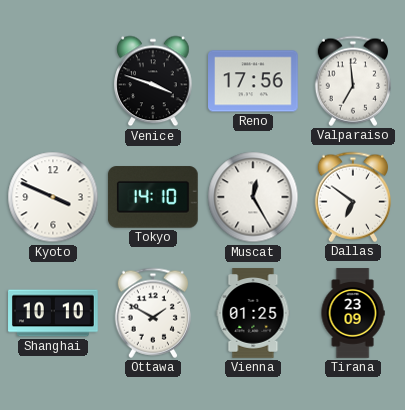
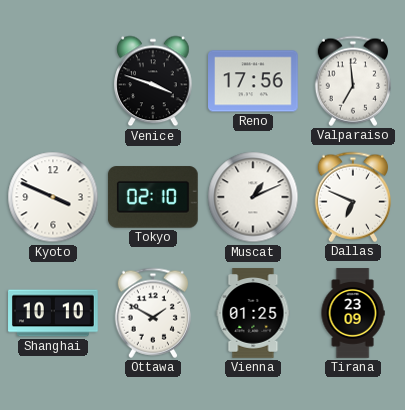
Tokyo: 14:10 -> 02:10
Muscat: 12:25 -> 1:11
Dallas: 6:51 -> 6:49
